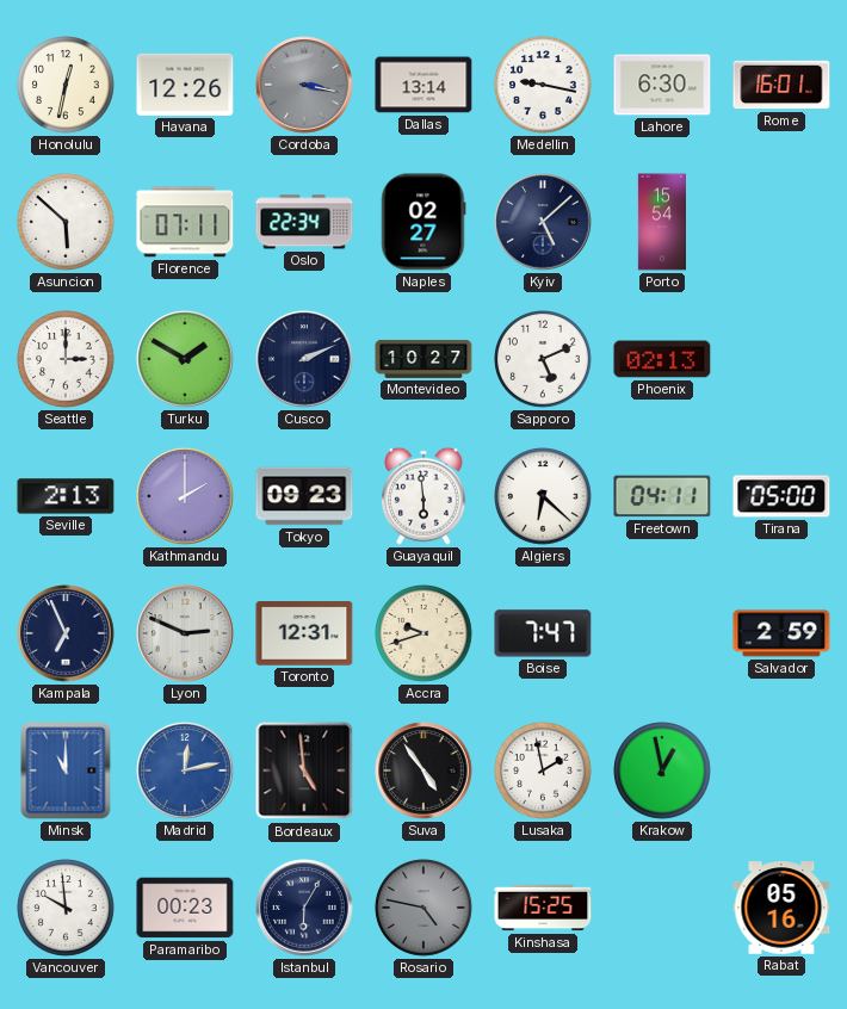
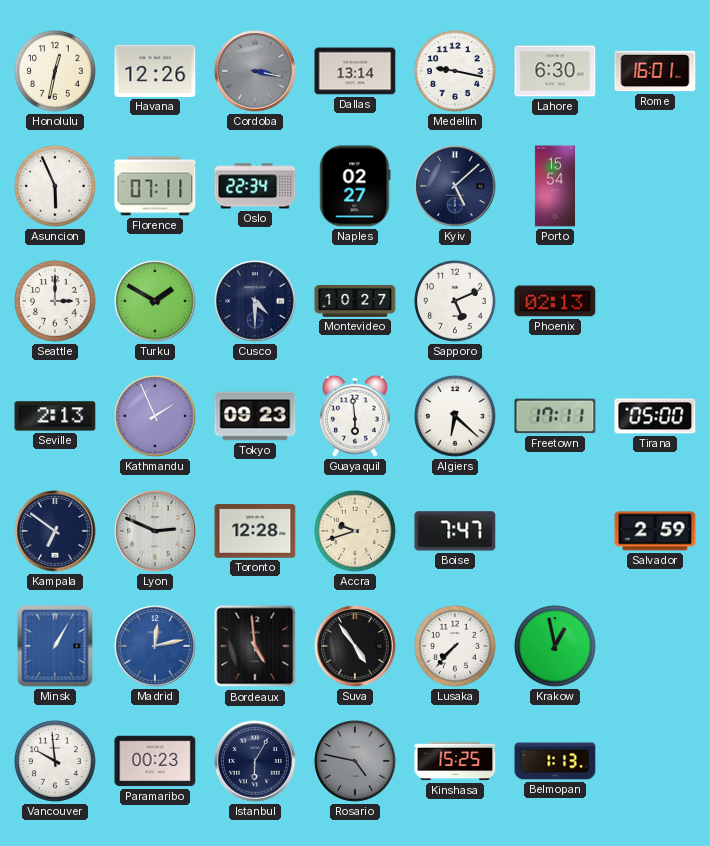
Asuncion: 5:52 -> 5:56
Cusco: 2:11 -> 4:30
Kathmandu: 2:00 -> 1:56
Freetown: 04:11 -> 17:11
Kampala: 6:56 -> 6:51
Toronto: 12:31 -> 12:28
Minsk: 11:00 -> 1:05
Lusaka: 1:58 -> 7:37
Belmopan: none -> 1:13
Rabat: 05:16 -> none
